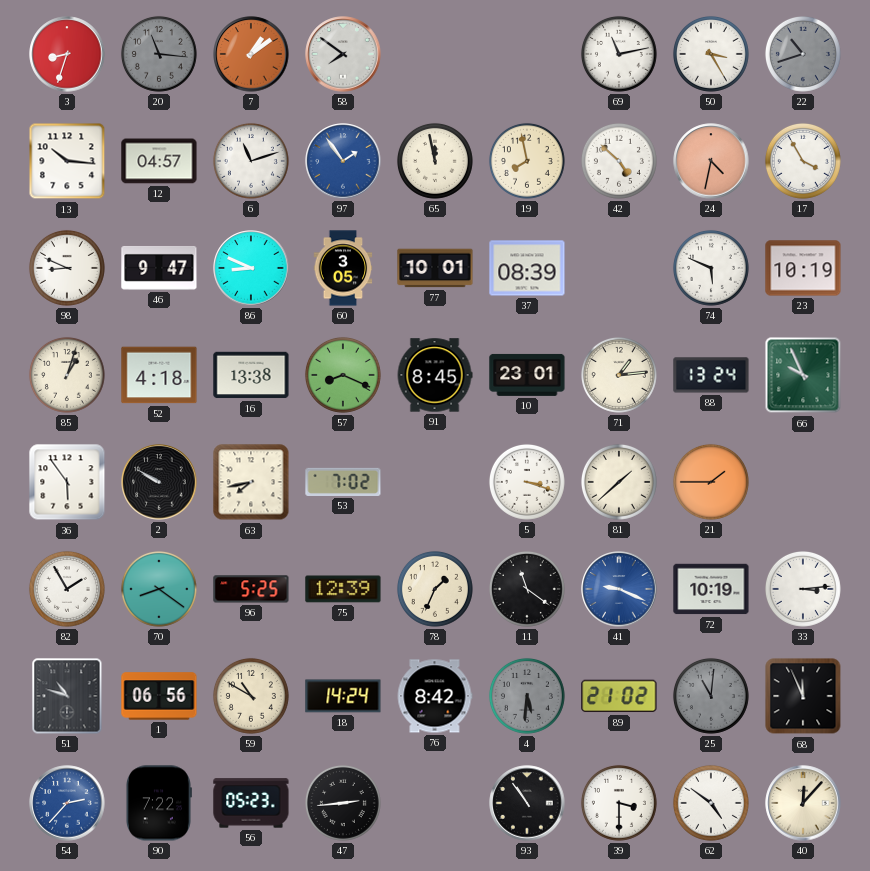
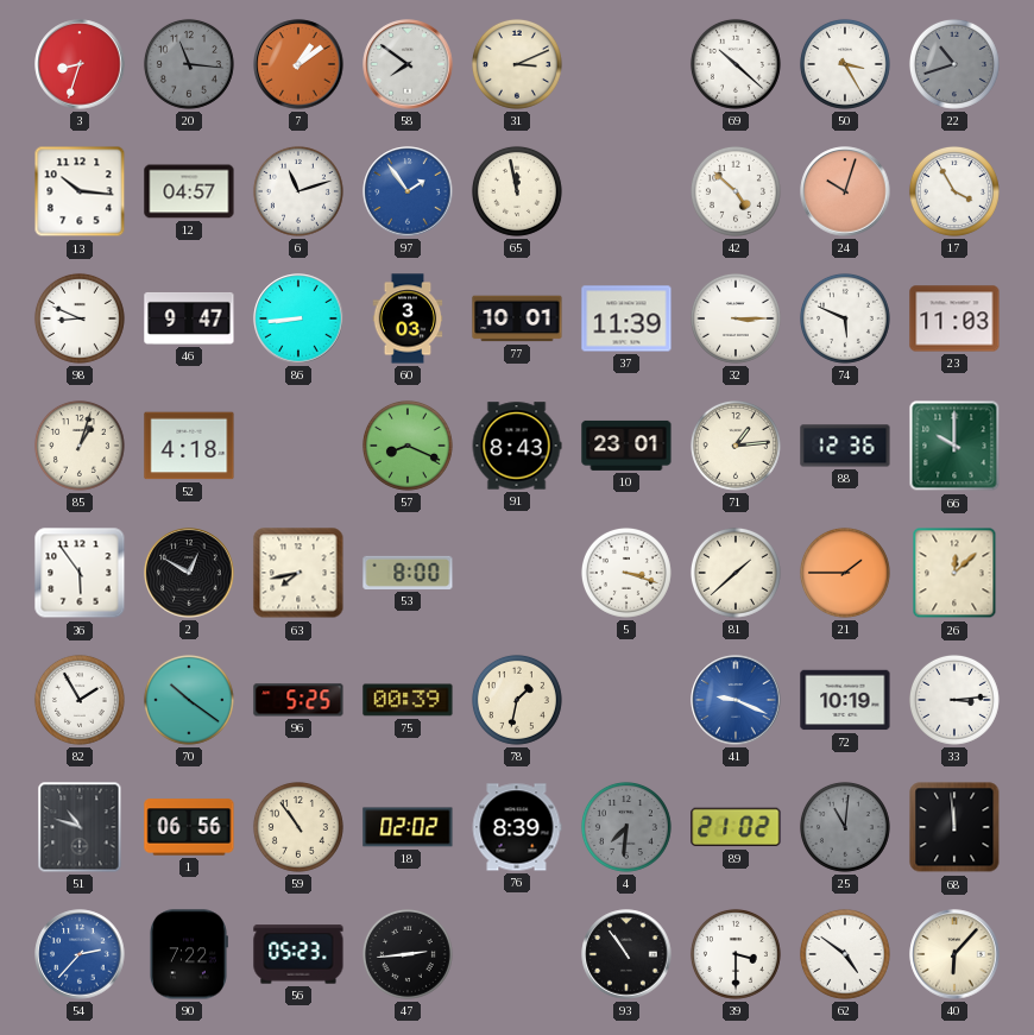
31: none -> 3:11
69: 11:13 -> 10:22
19: 7:58 -> none
24: 4:32 -> 10:03
86: 8:49 -> 8:44
60: 3:05 -> 3:03
37: 08:39 -> 11:39
32: none -> 3:15
23: 10:19 -> 11:03
16: 13:38 -> none
91: 8:45 -> 8:43
88: 13:24 -> 12:36
66: 9:56 -> 10:00
2: 9:50 -> 12:50
53: 7:02 -> 8:00
26: none -> 12:08
70: 8:21 -> 10:21
75: 12:39 -> 00:39
78: 1:34 -> 1:32
11: 11:21 -> none
59: 10:50 -> 10:54
18: 14:24 -> 02:02
76: 8:42 -> 8:39
4: 5:31 -> 7:31
68: 11:56 -> 11:59
40: 12:07 -> 6:07
